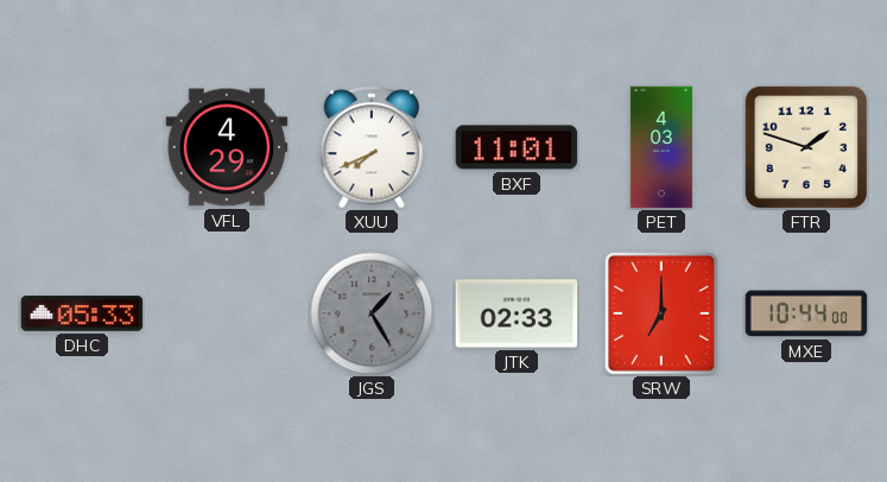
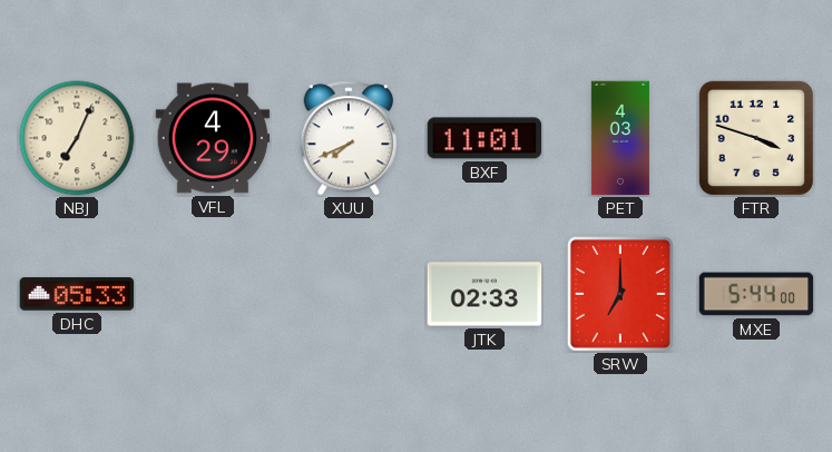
NBJ: none -> 7:04
FTR: 1:48 -> 3:48
JGS: 1:25 -> none
MXE: 10:44 -> 5:44
